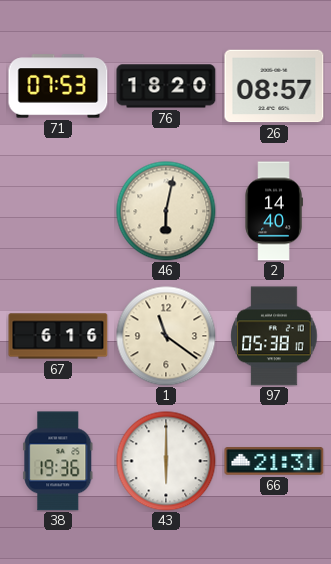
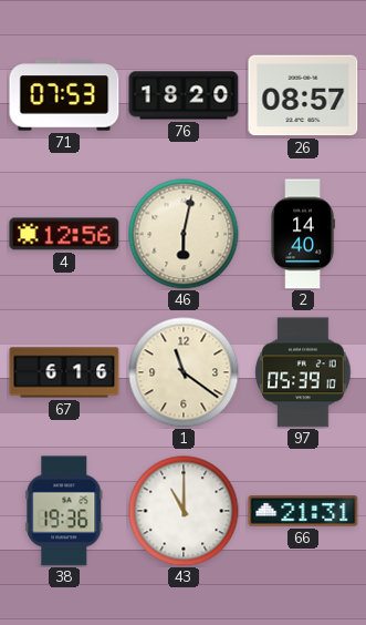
4: none -> 12:56
97: 05:38 -> 05:39
43: 6:00 -> 11:00
